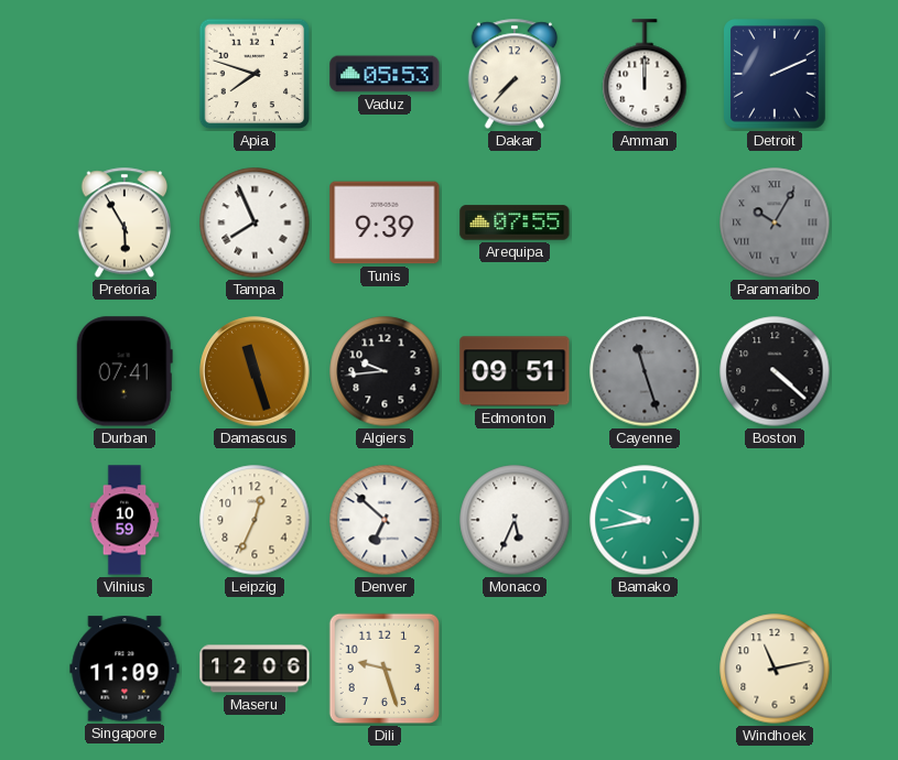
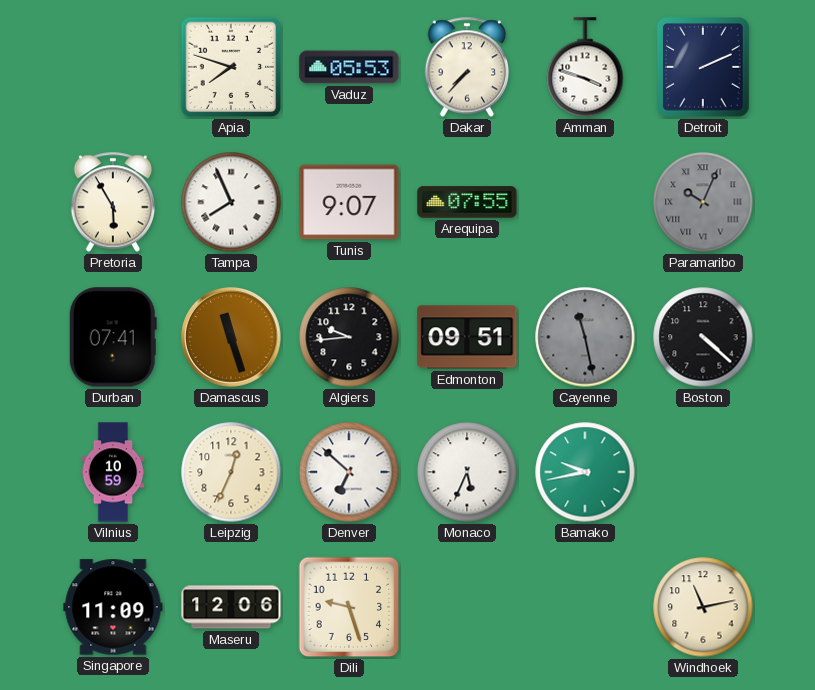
Amman: 12:00 -> 3:48
Tunis: 9:39 -> 9:07
Paramaribo: 10:05 -> 10:04
Cayenne: 11:27 -> 11:28
